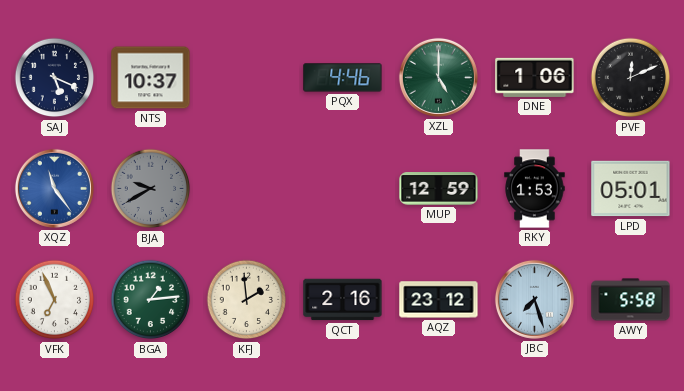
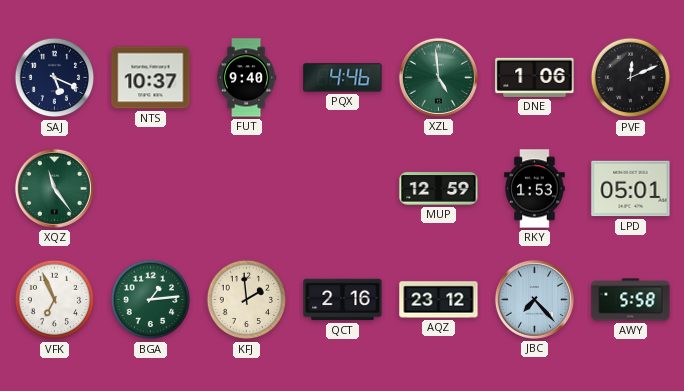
FUT: none -> 9:40
XZL: 5:00 -> 4:59
XQZ dial: blue -> green
BJA: 9:40 -> none
JBC: 7:27 -> 7:23
